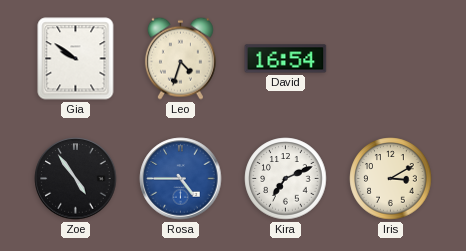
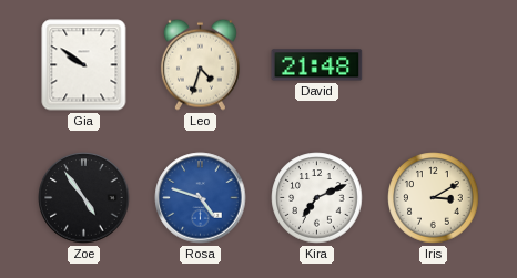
David: 16:54 -> 21:48
Rosa: 4:45 -> 4:48
